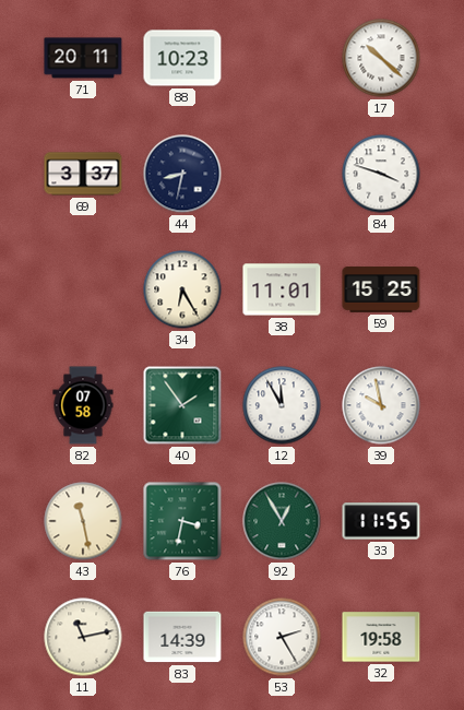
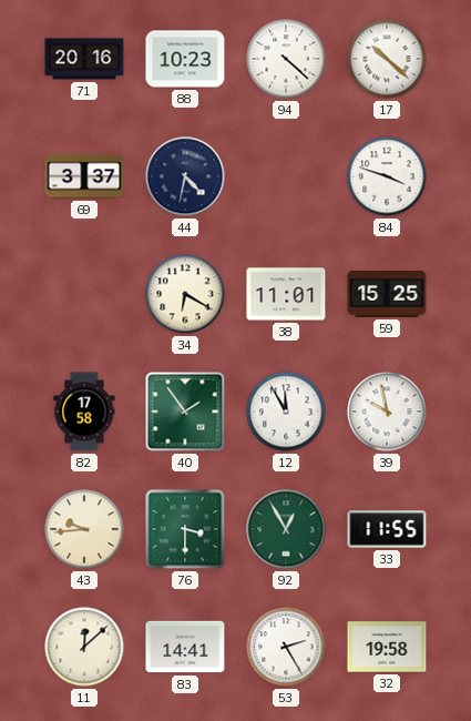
71: 20:11 -> 20:16
94: none -> 4:22
44: 8:32 -> 4:32
34: 6:25 -> 6:20
82: 07:58 -> 17:58
43: 11:28 -> 9:44
76: 3:32 -> 3:30
11: 11:13 -> 12:08
83: 14:39 -> 14:41
